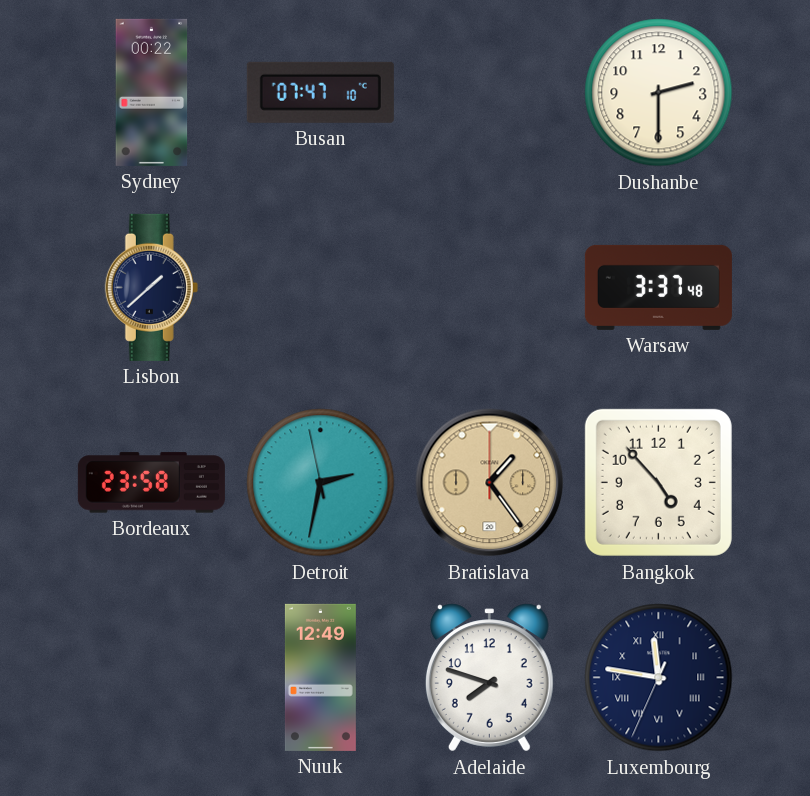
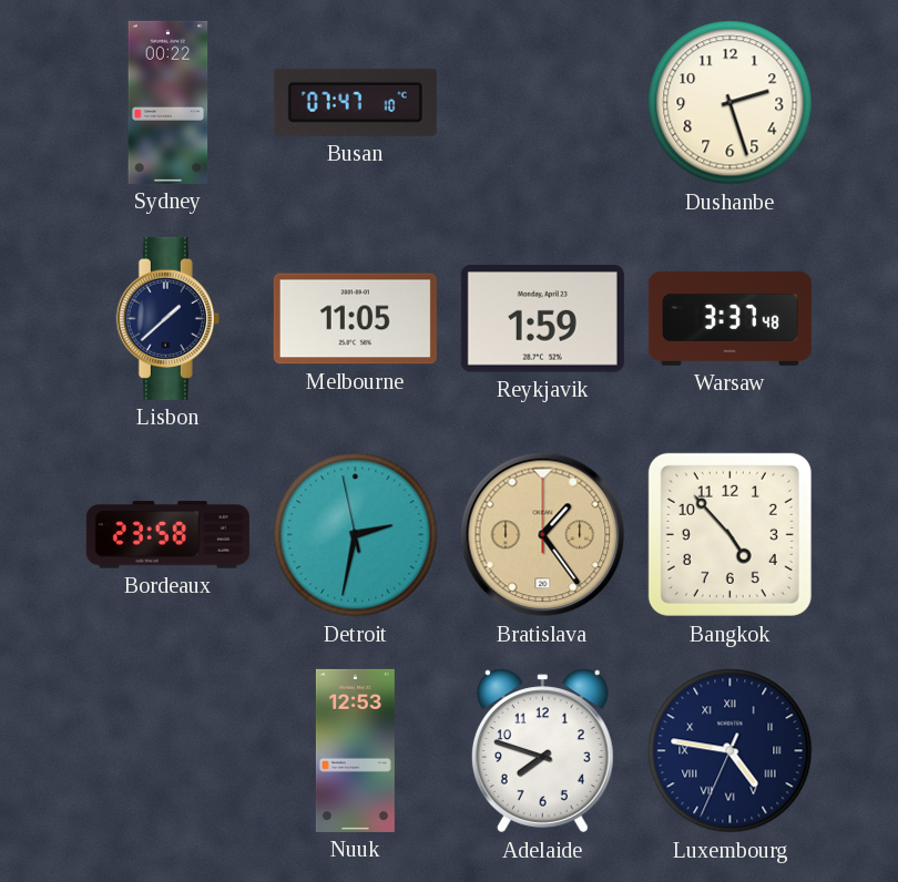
Dushanbe: 2:30 -> 2:27
Melbourne: none -> 11:05
Reykjavik: none -> 1:59
Nuuk: 12:49 -> 12:53
Luxembourg: 11:46 -> 4:46
